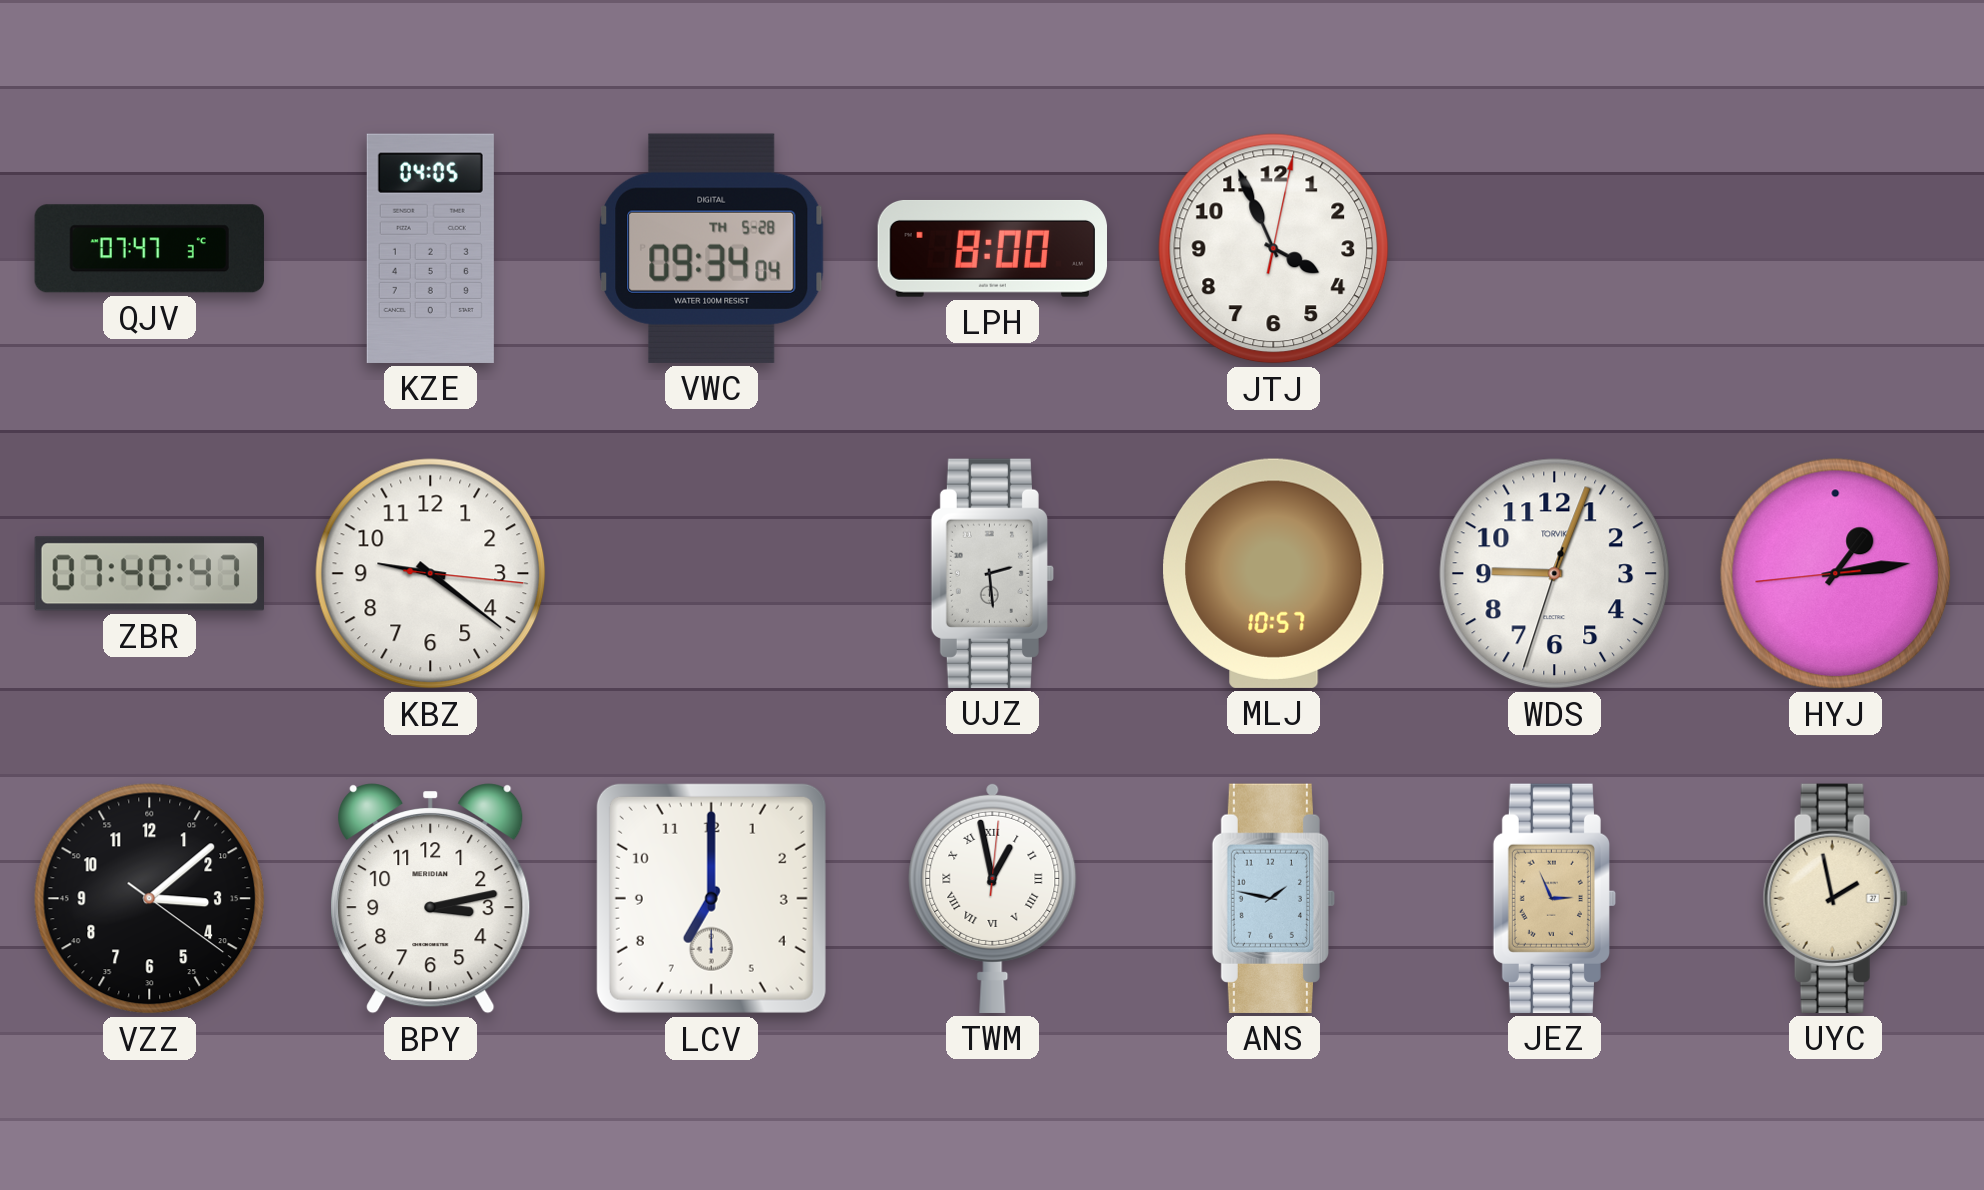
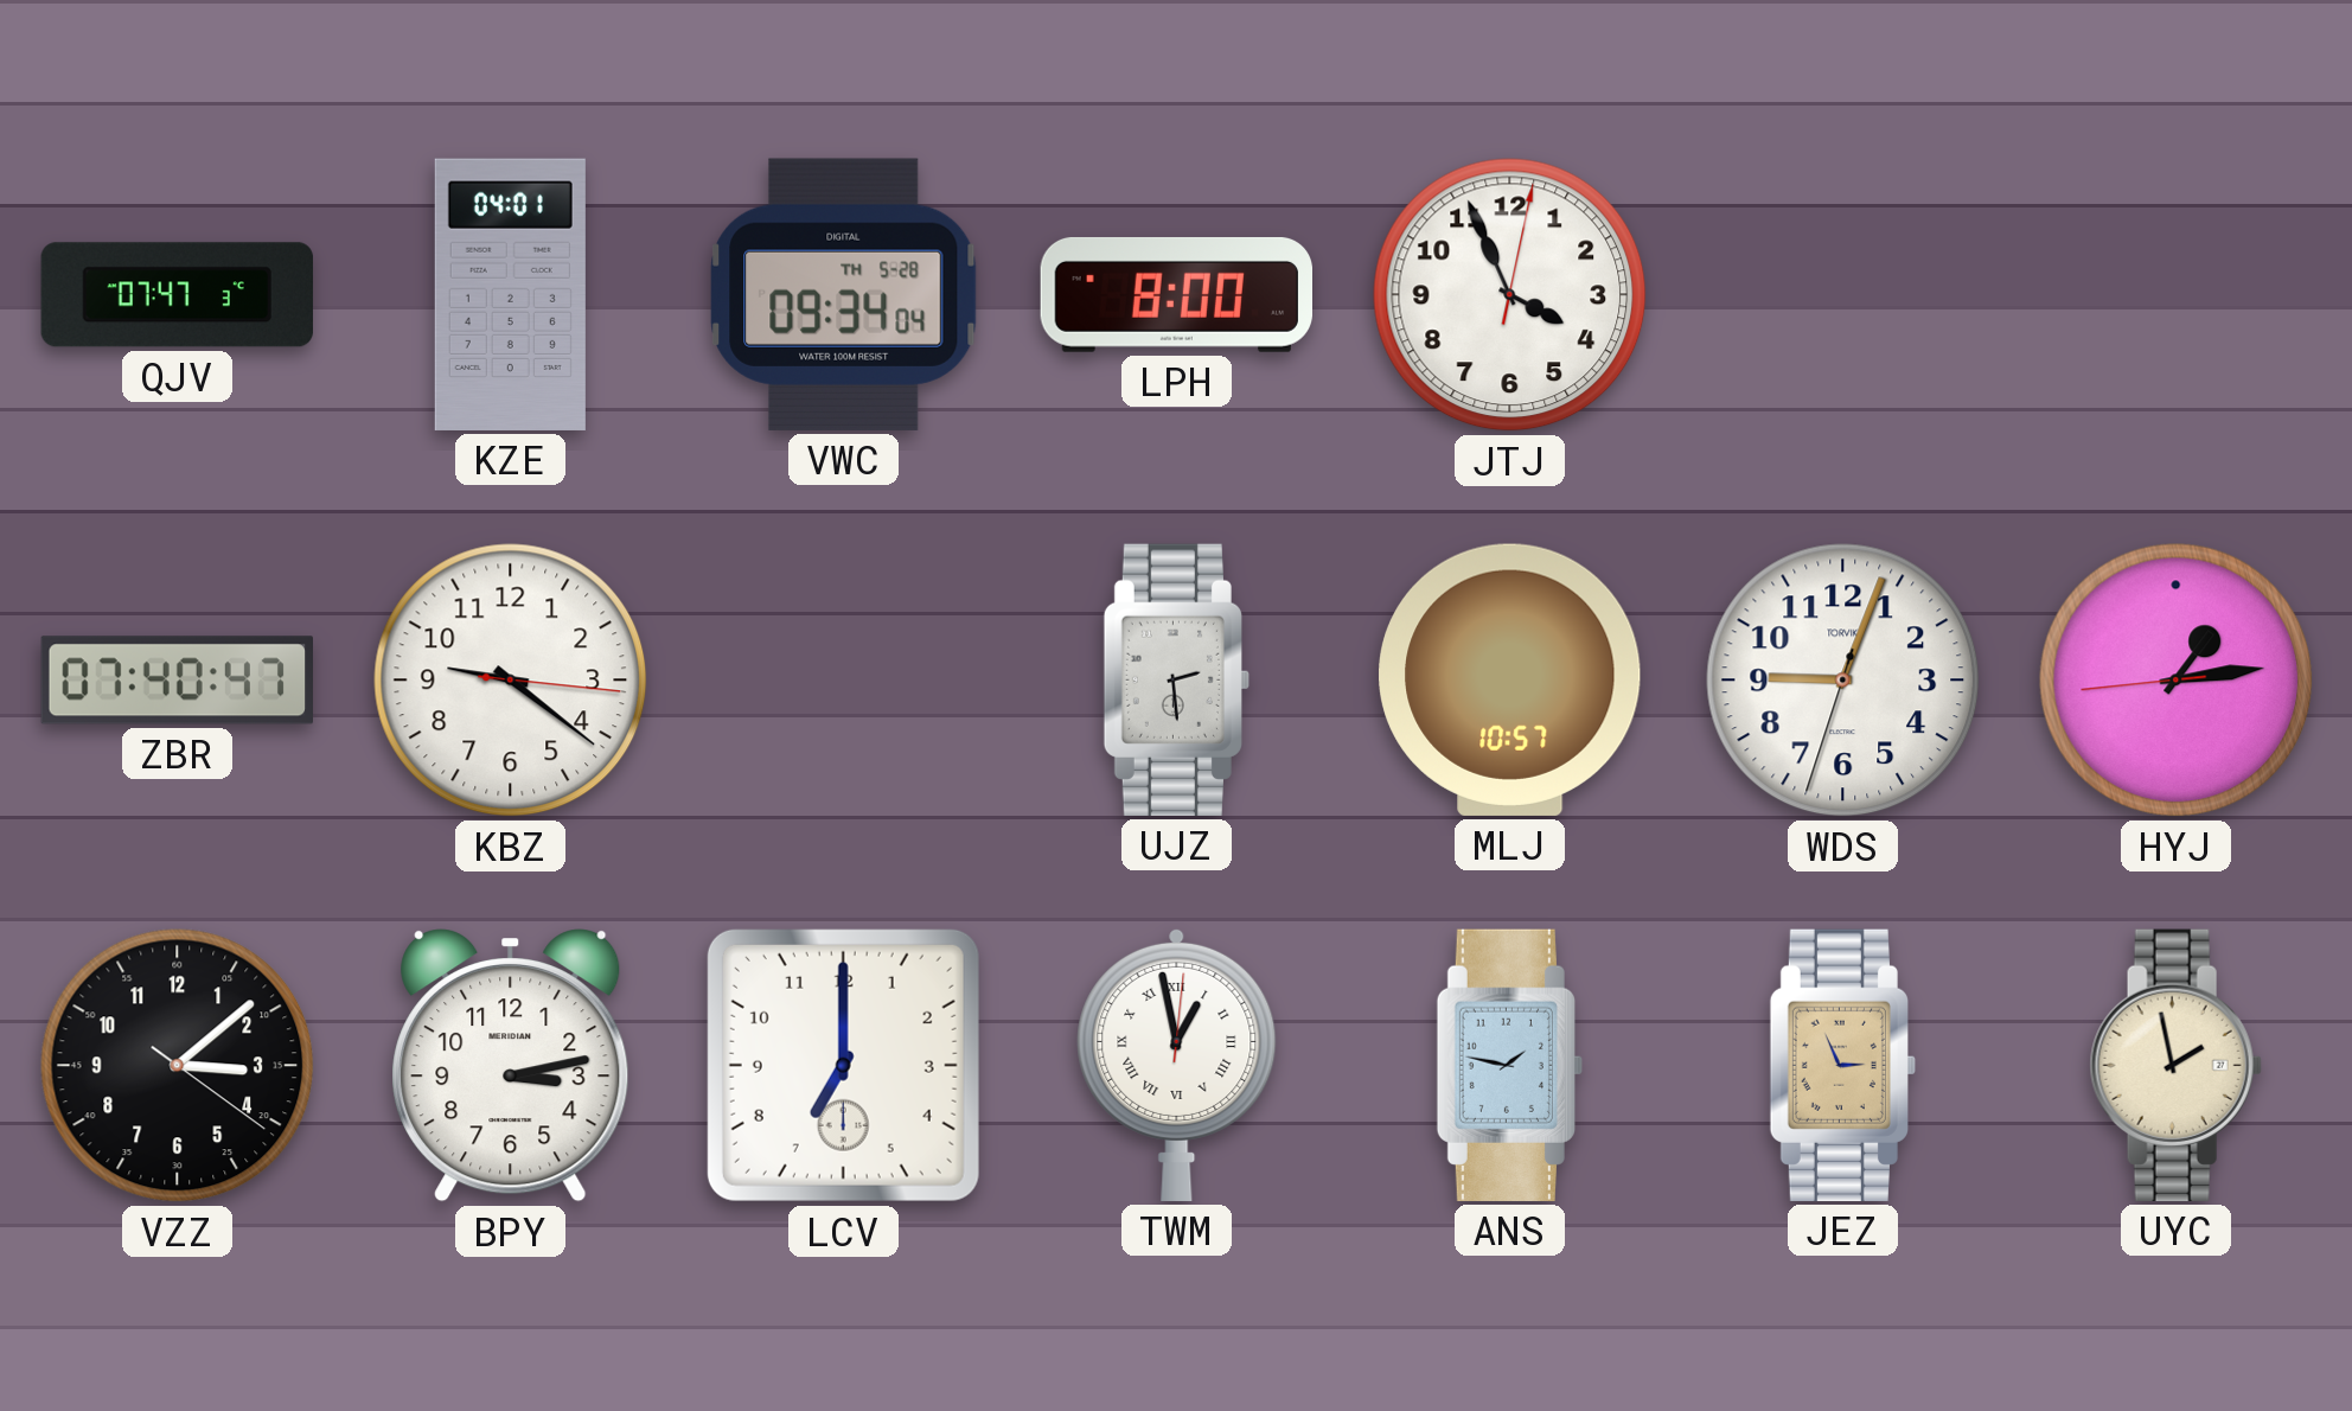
KZE: 04:05 -> 04:01
